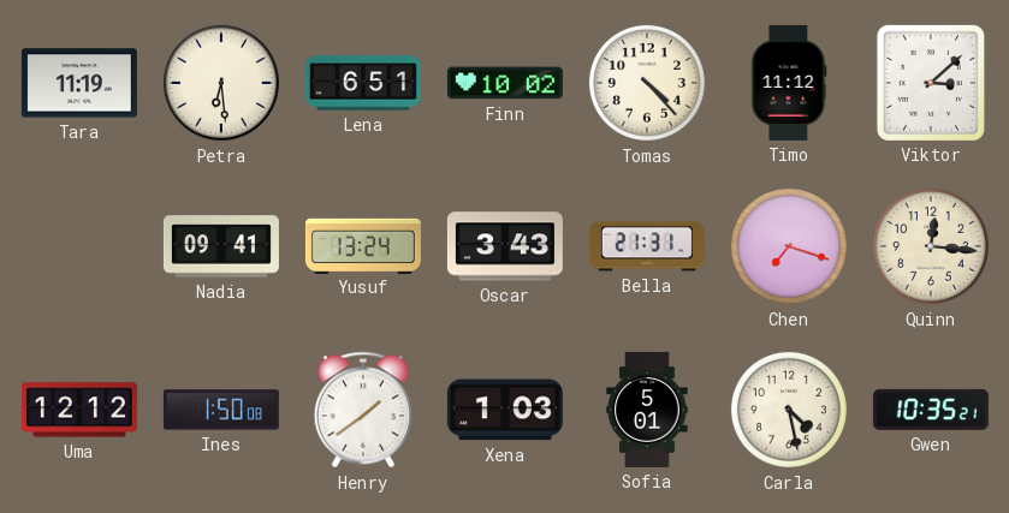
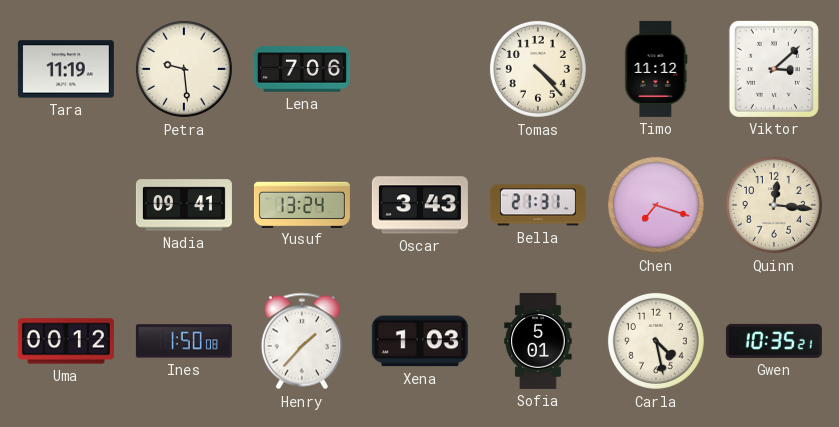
Petra: 6:29 -> 9:29
Lena: 6:51 -> 7:06
Finn: 10:02 -> none
Uma: 12:12 -> 00:12
Henry: 1:39 -> 1:37
